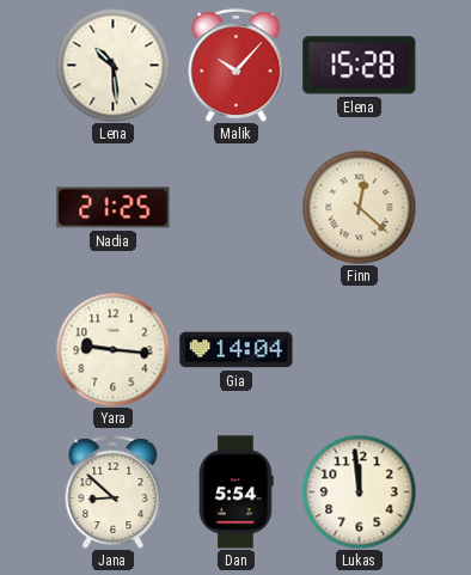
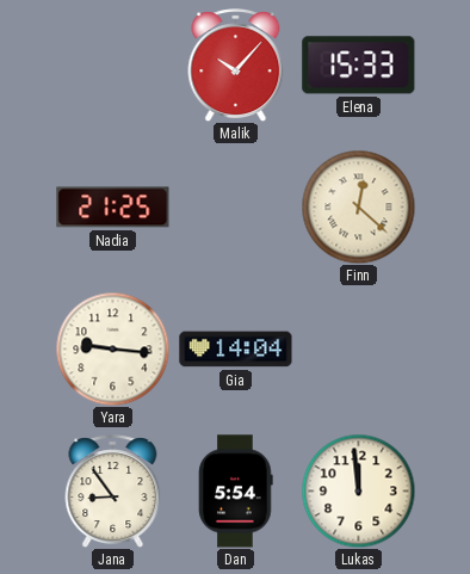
Lena: 10:29 -> none
Elena: 15:28 -> 15:33
Jana: 8:52 -> 8:54
